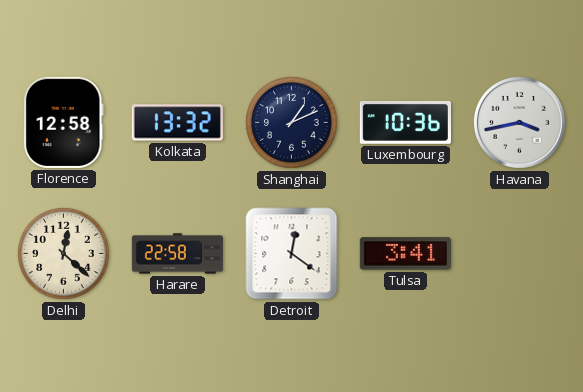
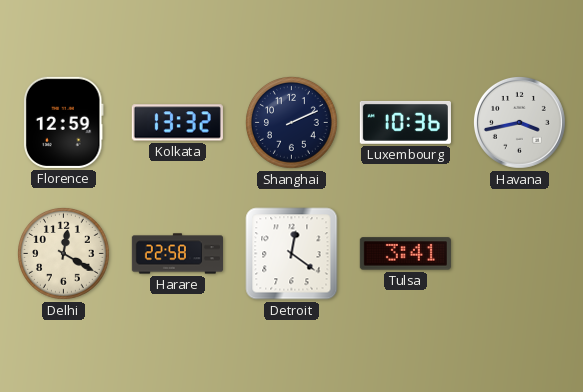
Florence: 12:58 -> 12:59
Shanghai: 1:11 -> 2:11
Delhi: 12:22 -> 12:20
